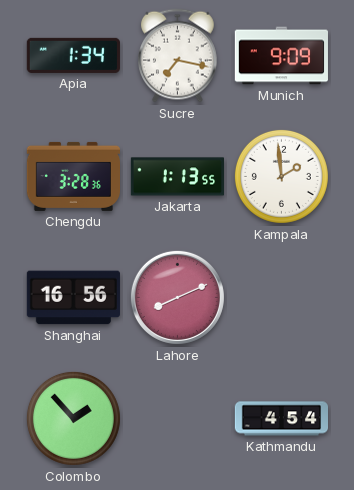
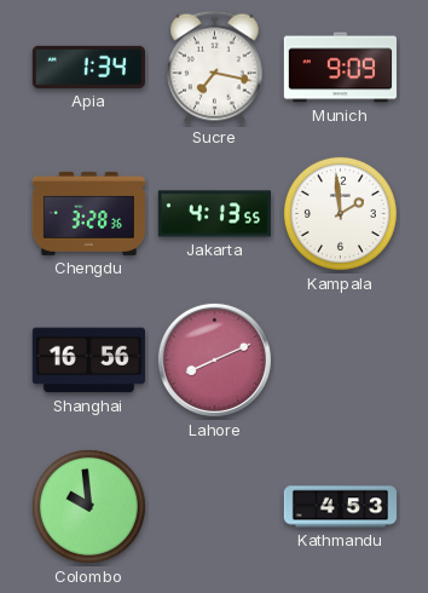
Jakarta: 1:13 -> 4:13
Colombo: 1:53 -> 9:59
Kathmandu: 4:54 -> 4:53
